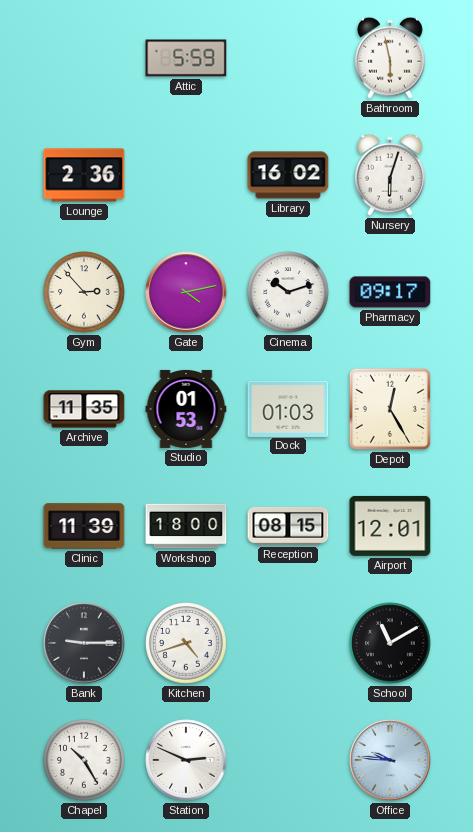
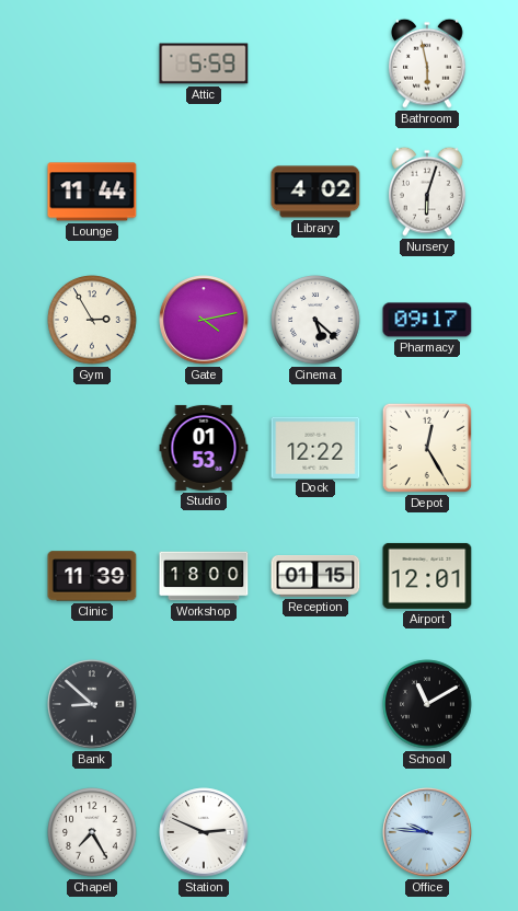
Lounge: 2:36 -> 11:44
Library: 16:02 -> 4:02
Gym: 2:53 -> 2:55
Cinema: 10:12 -> 5:22
Archive: 11:35 -> none
Dock: 01:03 -> 12:22
Reception: 08:15 -> 01:15
Bank: 9:15 -> 8:52
Kitchen: 4:42 -> none
Chapel: 10:25 -> 7:25
